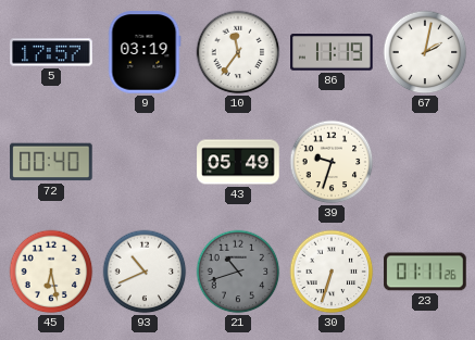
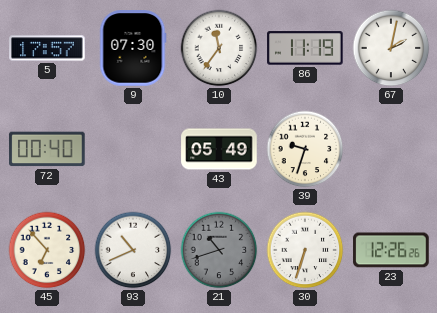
9: 03:19 -> 07:30
45: 6:28 -> 6:53
23: 01:11 -> 12:26
